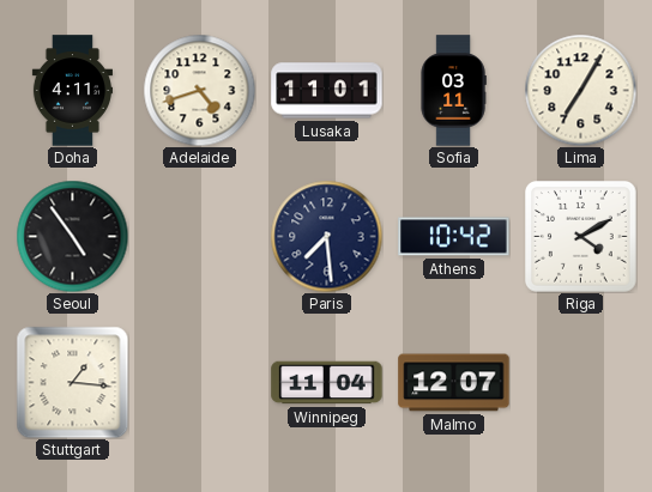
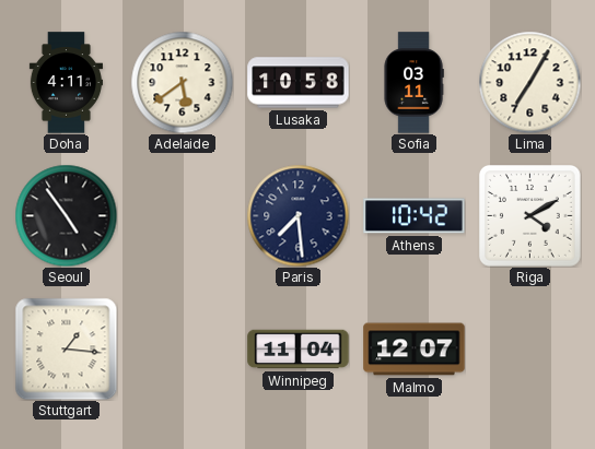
Adelaide: 4:42 -> 5:39
Lusaka: 11:01 -> 10:58
